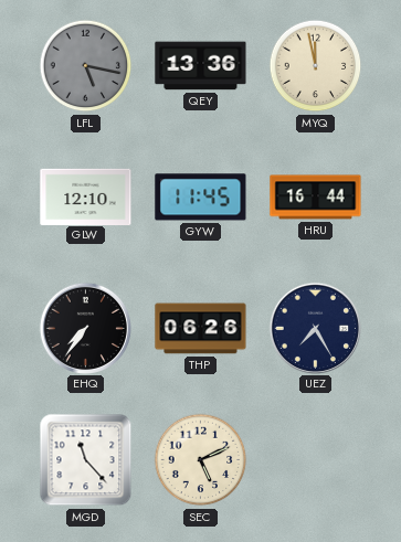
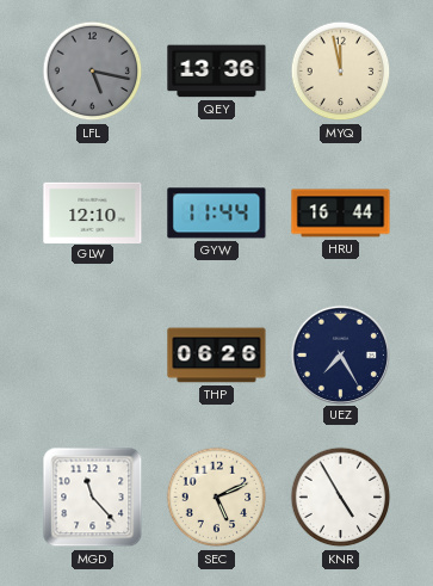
GYW: 11:45 -> 11:44
EHQ: 7:36 -> none
KNR: none -> 4:55
